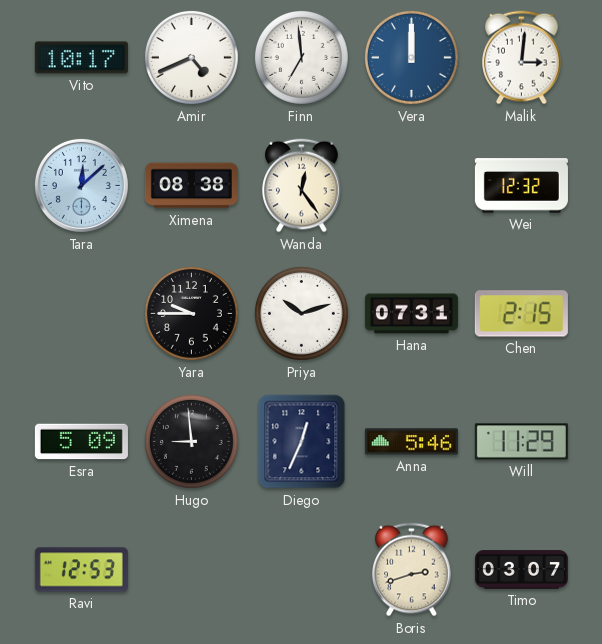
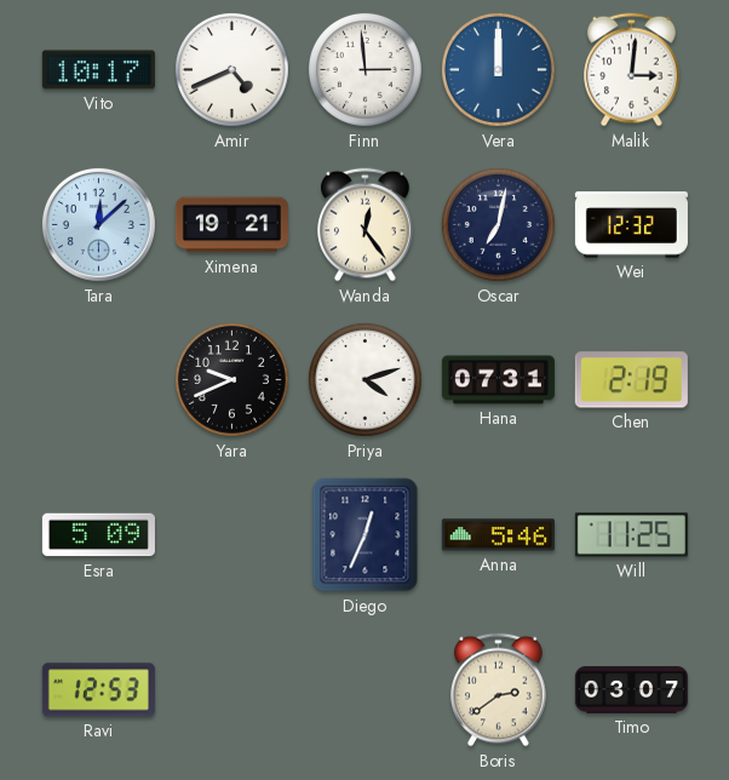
Finn: 6:59 -> 2:59
Ximena: 08:38 -> 19:21
Oscar: none -> 7:02
Yara: 9:45 -> 9:41
Priya: 10:12 -> 4:12
Chen: 2:15 -> 2:19
Hugo: 8:59 -> none
Will: 11:29 -> 11:25
Boris: 2:42 -> 2:39
